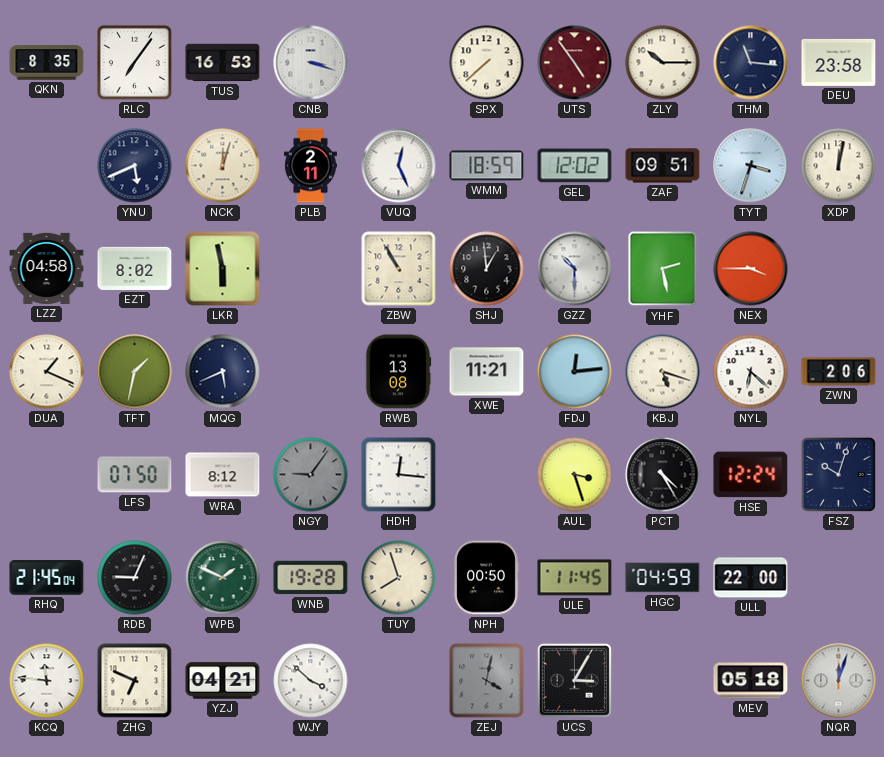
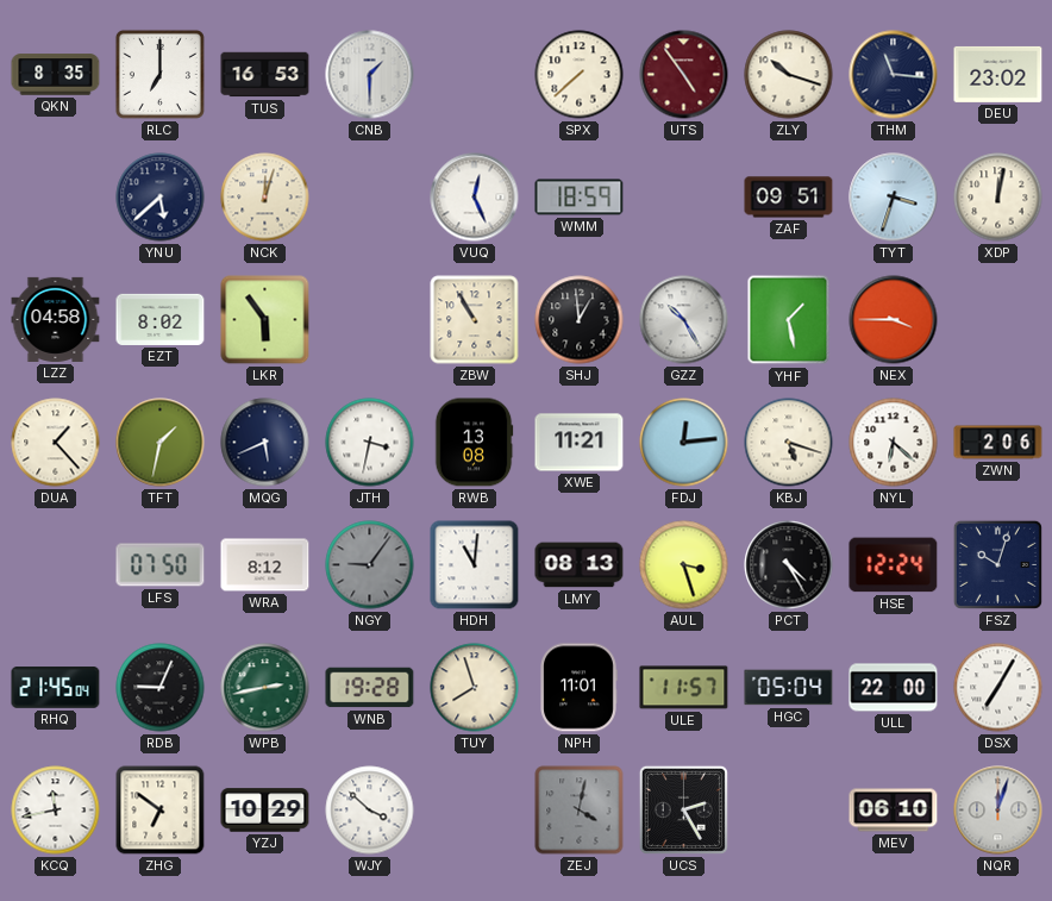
RLC: 7:06 -> 7:00
CNB: 3:18 -> 1:30
ZLY: 10:15 -> 10:18
DEU: 23:58 -> 23:02
YNU: 5:41 -> 5:38
PLB: 2:11 -> none
GEL: 12:02 -> none
LKR: 5:58 -> 5:54
GZZ: 10:30 -> 10:25
YHF: 2:28 -> 1:28
DUA: 1:19 -> 1:23
JTH: none -> 3:32
HDH: 12:16 -> 11:01
LMY: none -> 08:13
WPB: 1:49 -> 2:43
NPH: 00:50 -> 11:01
ULE: 11:45 -> 11:57
HGC: 04:59 -> 05:04
DSX: none -> 7:05
KCQ: 11:46 -> 11:43
ZHG: 6:49 -> 6:51
YZJ: 04:21 -> 10:29
UCS: 3:05 -> 2:25
MEV: 05:18 -> 06:10
